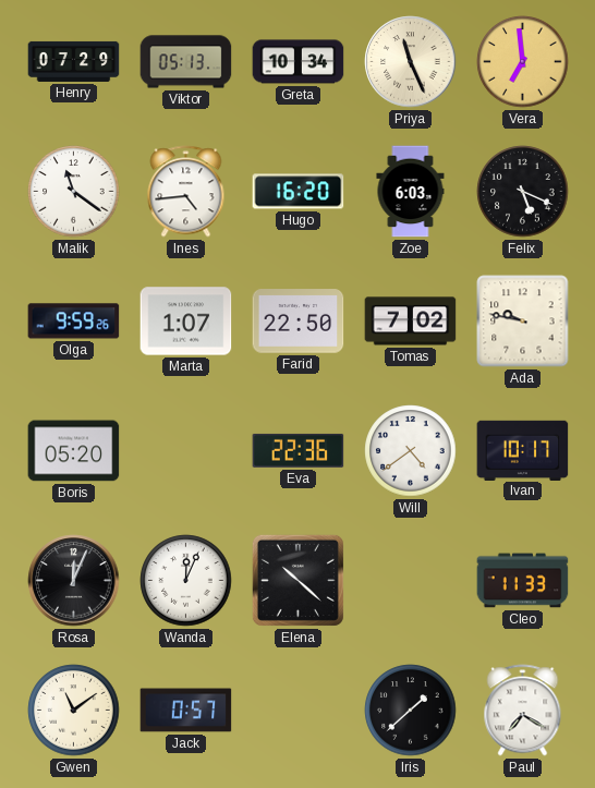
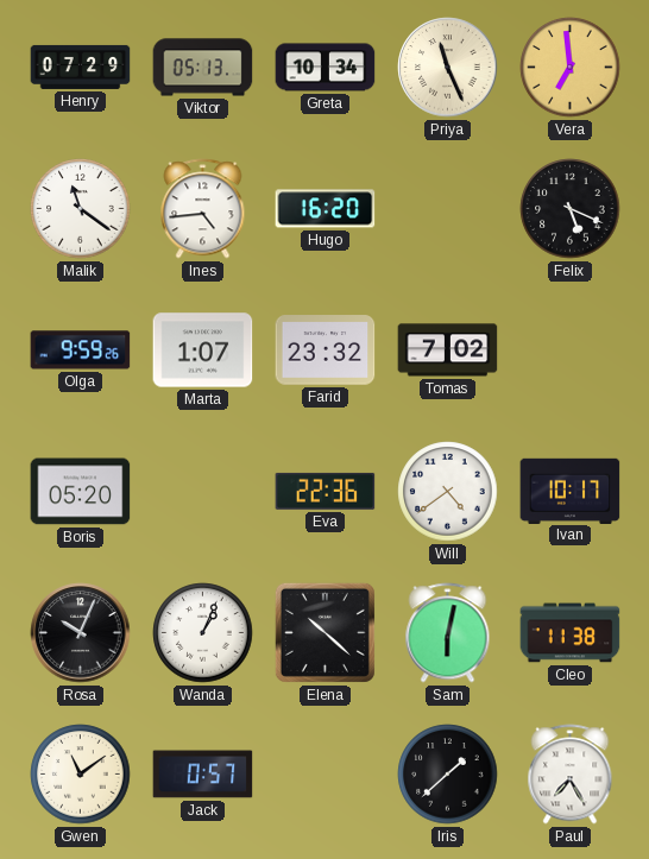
Zoe: 6:03 -> none
Farid: 22:50 -> 23:32
Ada: 9:47 -> none
Rosa: 12:04 -> 10:04
Wanda: 12:04 -> 1:04
Sam: none -> 6:02
Cleo: 11:33 -> 11:38
Paul: 7:20 -> 7:25
